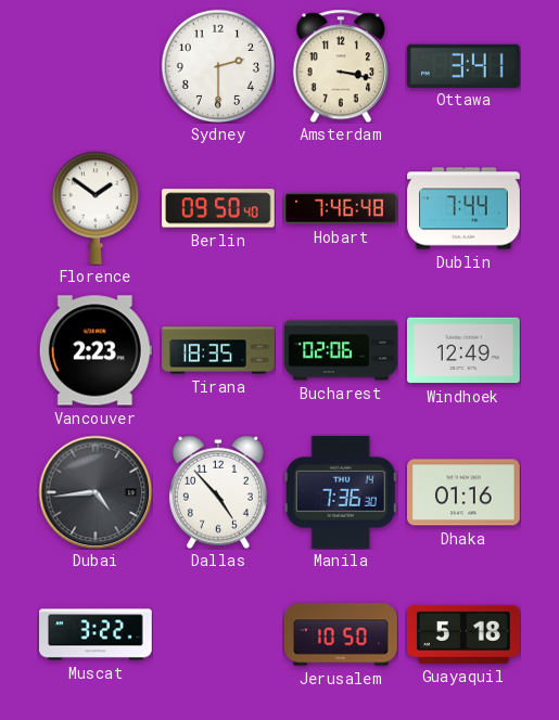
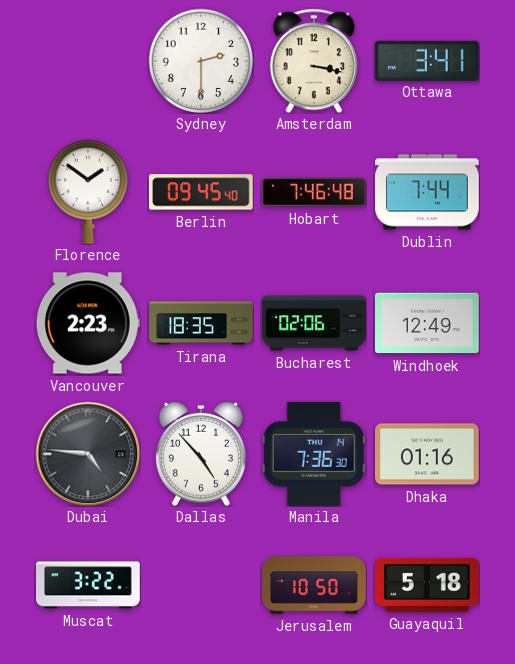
Berlin: 09:50 -> 09:45
Dubai: 4:44 -> 4:46
